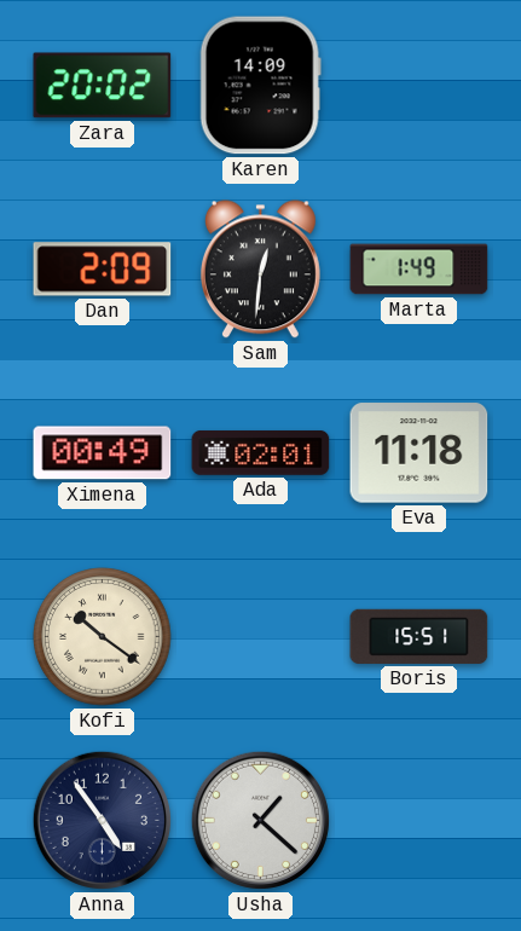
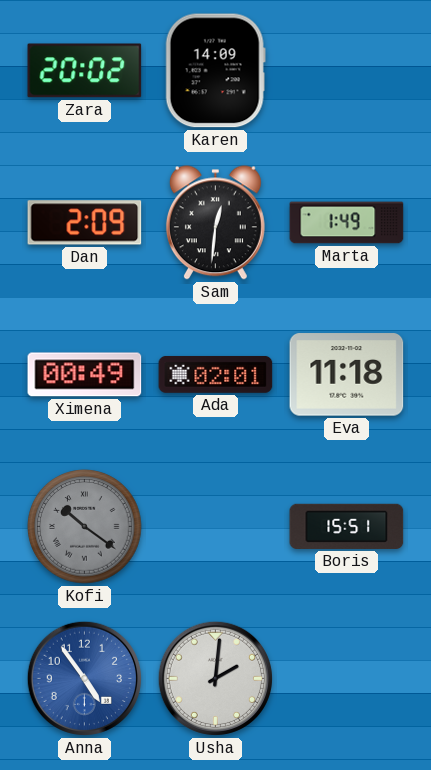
Kofi dial: cream -> grey
Anna dial: navy -> blue
Usha: 1:22 -> 2:01
